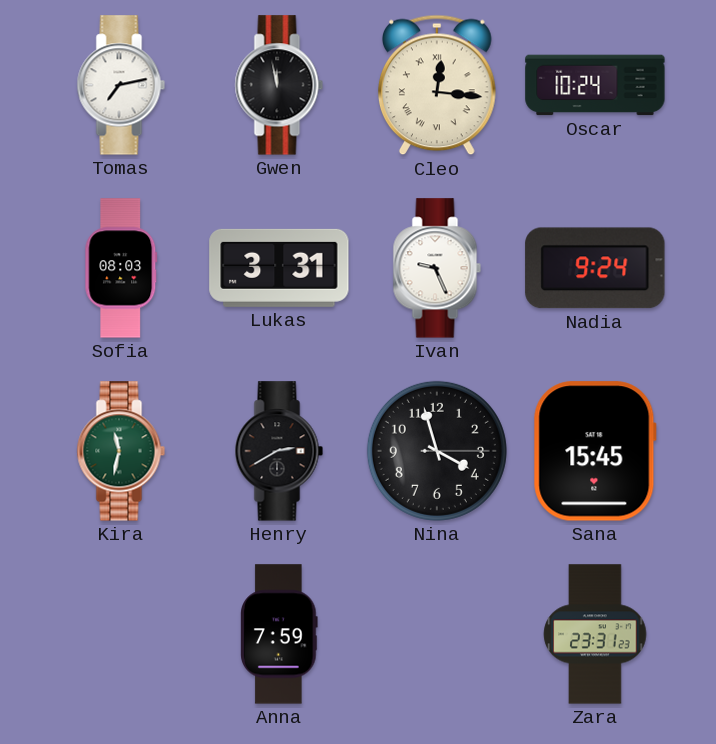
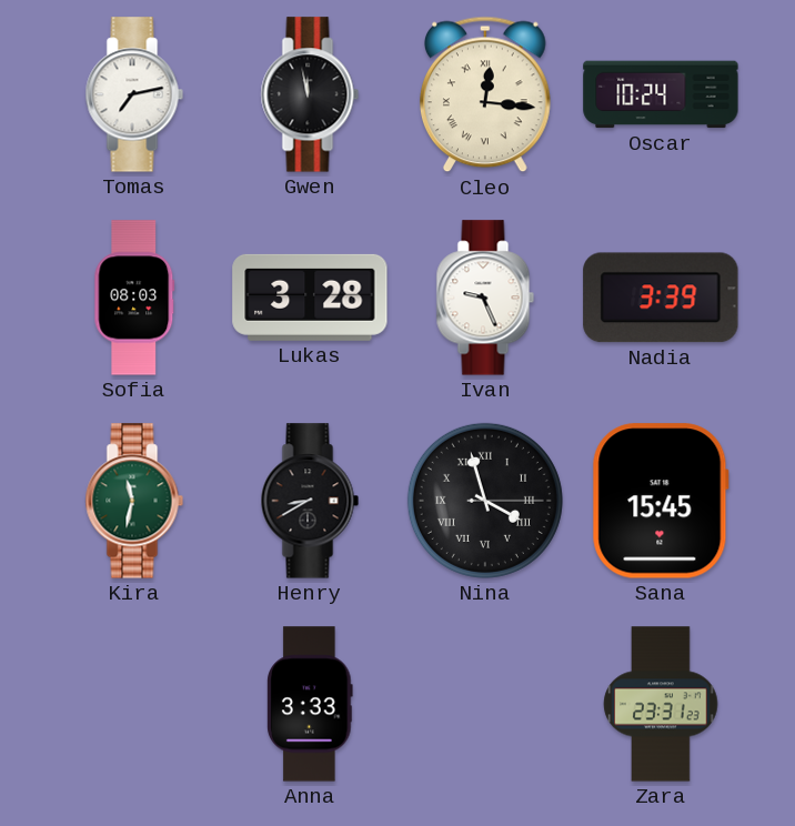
Lukas: 3:31 -> 3:28
Nadia: 9:24 -> 3:39
Henry: 2:40 -> 8:40
Nina numerals: Arabic -> Roman
Anna: 7:59 -> 3:33
